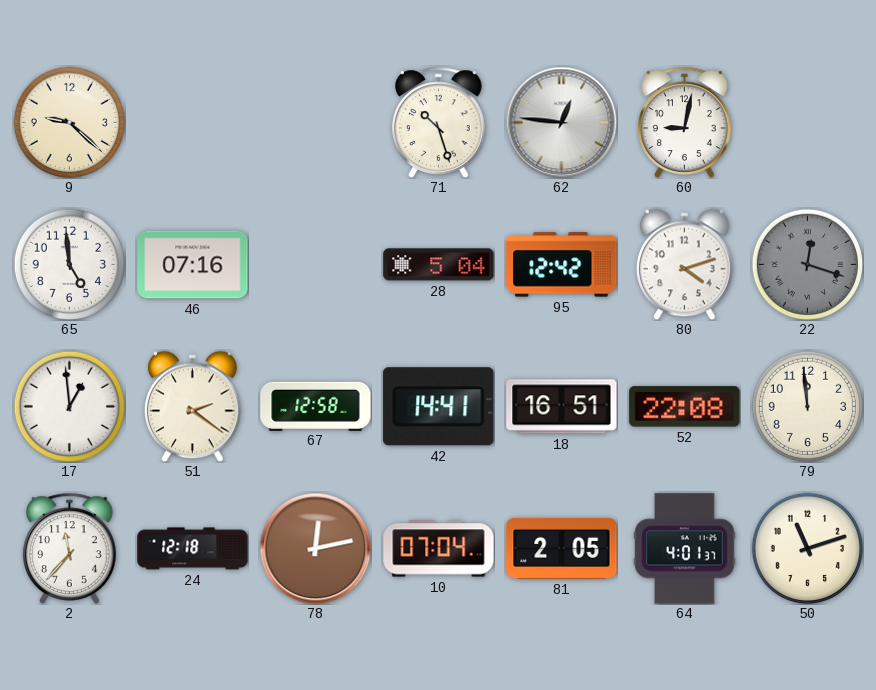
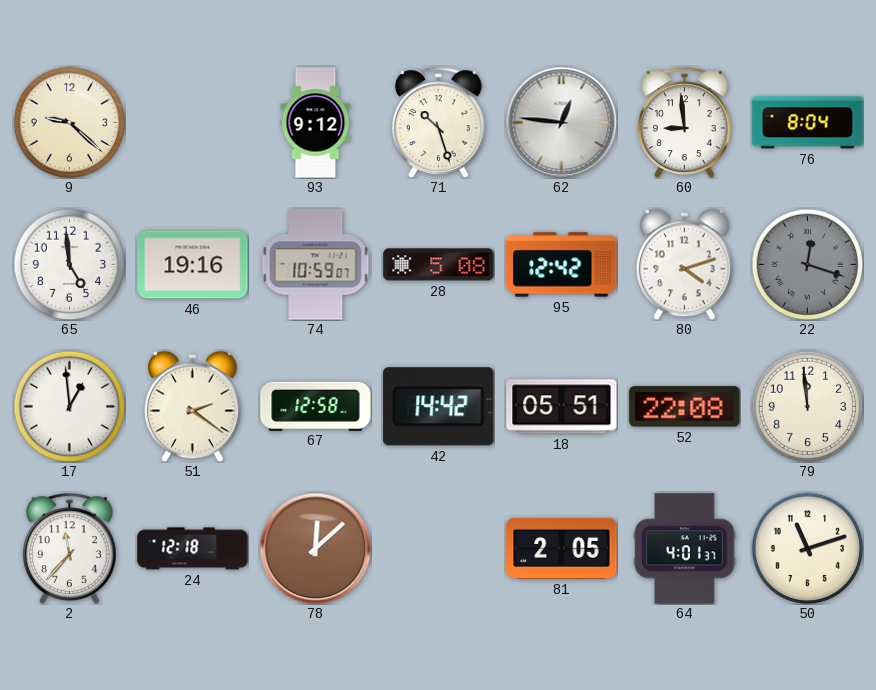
93: none -> 9:12
60: 9:02 -> 8:59
76: none -> 8:04
46: 07:16 -> 19:16
74: none -> 10:59
28: 5:04 -> 5:08
42: 14:41 -> 14:42
18: 16:51 -> 05:51
78: 12:13 -> 12:08
10: 07:04 -> none
